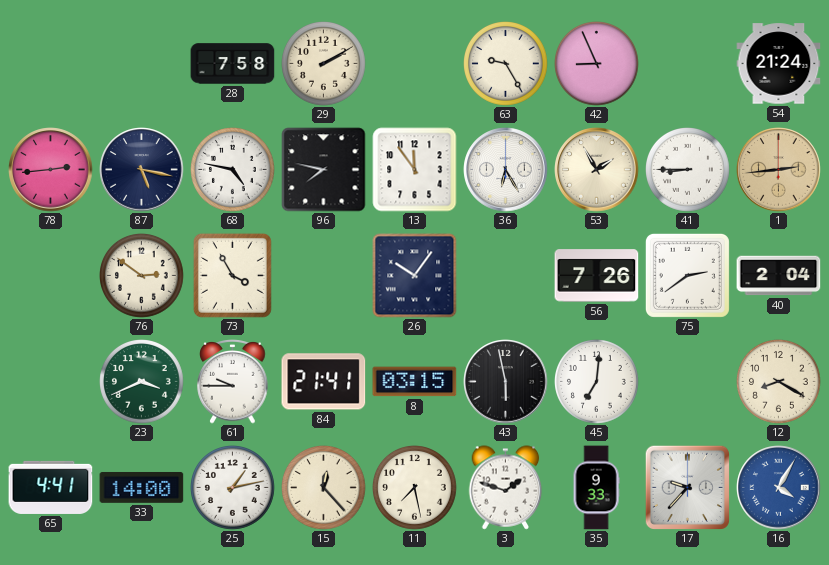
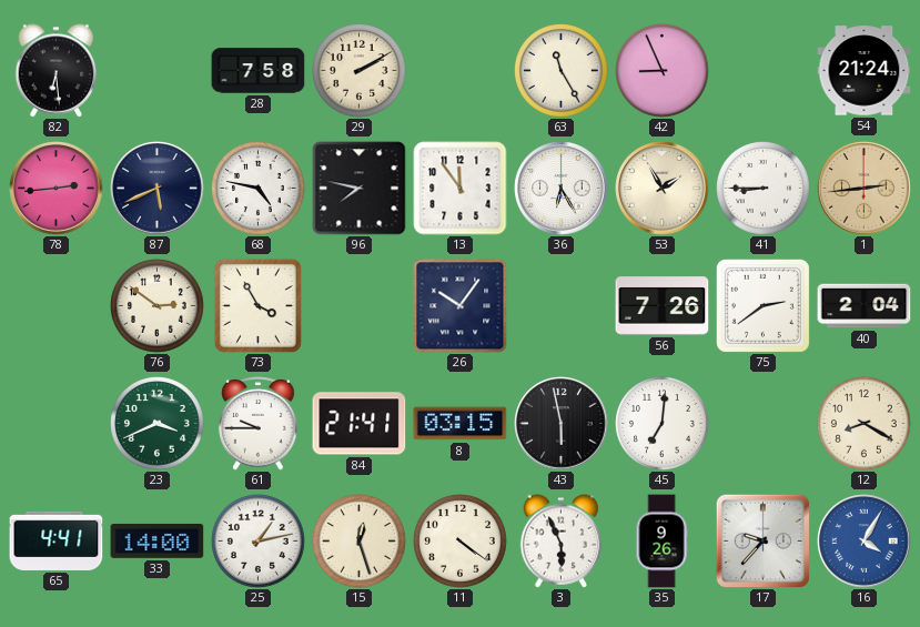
82: none -> 6:29
63: 9:25 -> 11:25
87: 5:17 -> 5:41
15: 12:23 -> 12:27
11: 7:28 -> 4:21
3: 1:48 -> 5:56
35: 9:33 -> 9:26
